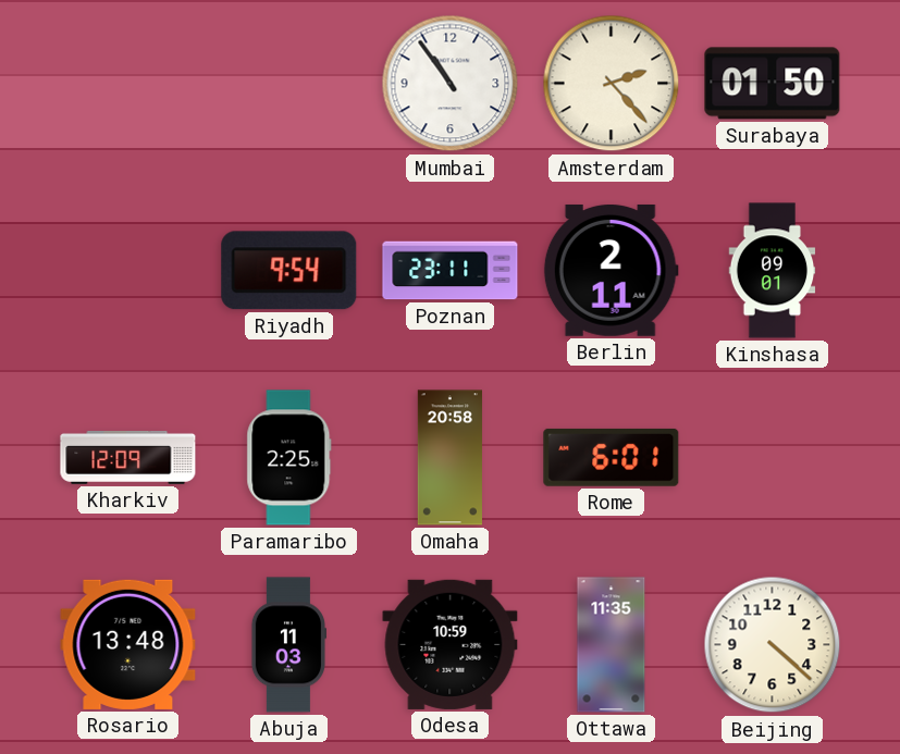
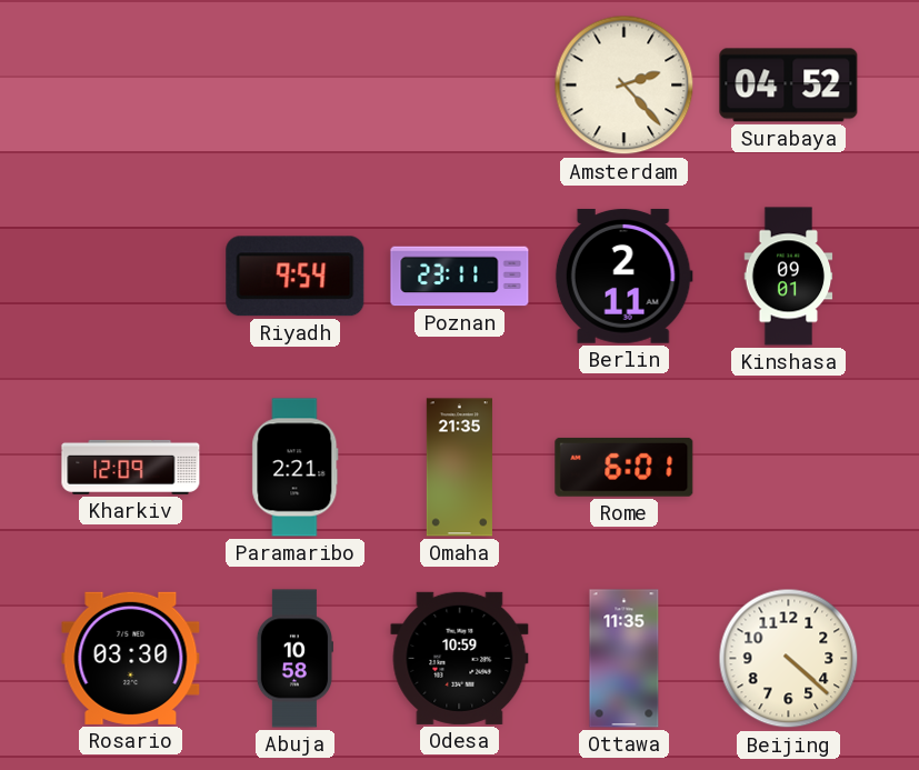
Mumbai: 10:54 -> none
Surabaya: 01:50 -> 04:52
Paramaribo: 2:25 -> 2:21
Omaha: 20:58 -> 21:35
Rosario: 13:48 -> 03:30
Abuja: 11:03 -> 10:58
